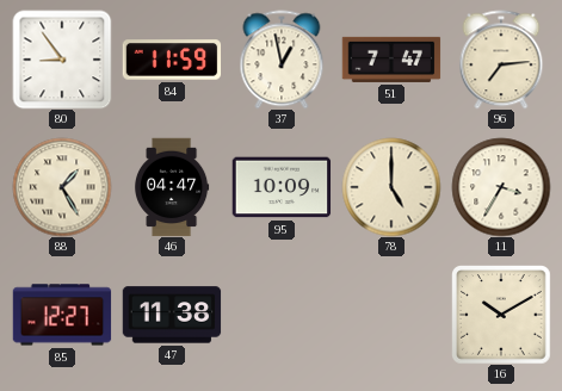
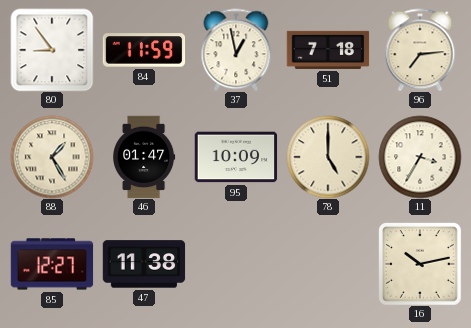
51: 7:47 -> 7:18
46: 04:47 -> 01:47
16: 10:10 -> 10:13
